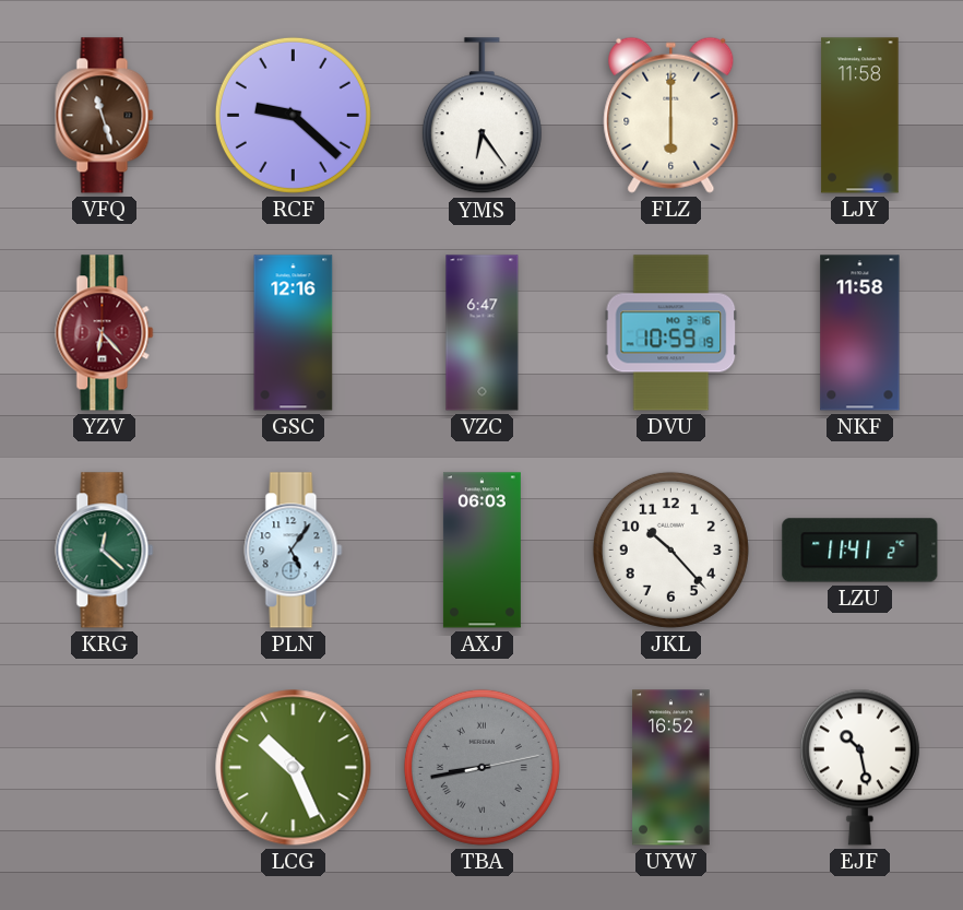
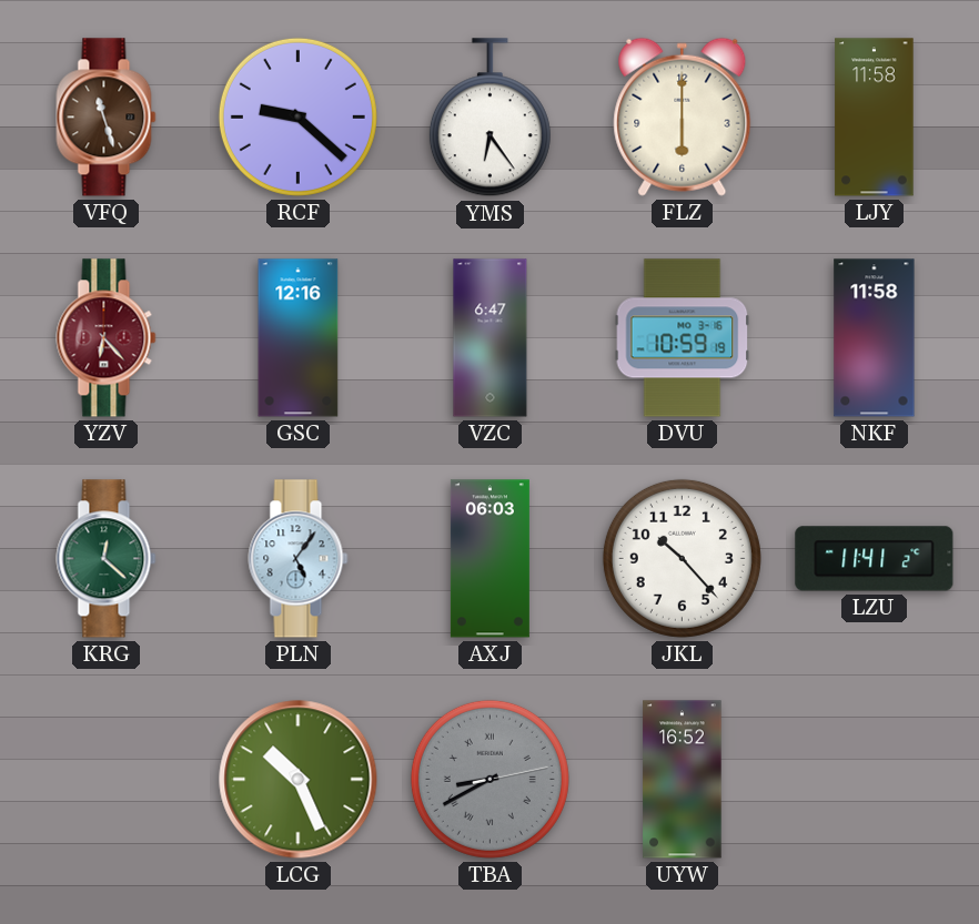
TBA: 8:43 -> 8:40
EJF: 10:28 -> none
